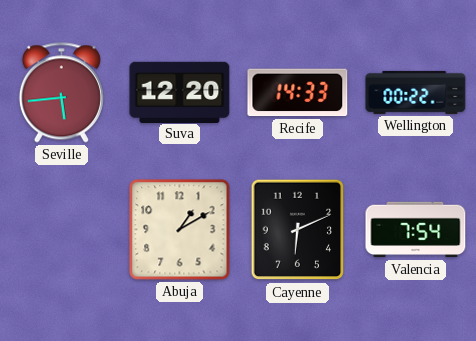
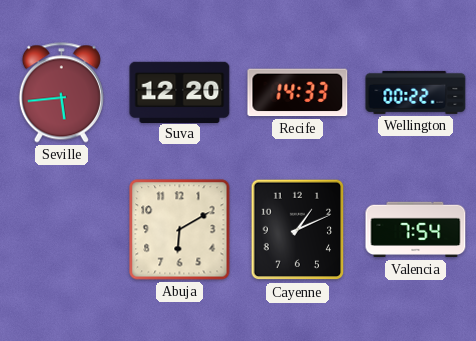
Abuja: 1:10 -> 6:10
Cayenne: 6:11 -> 1:11
